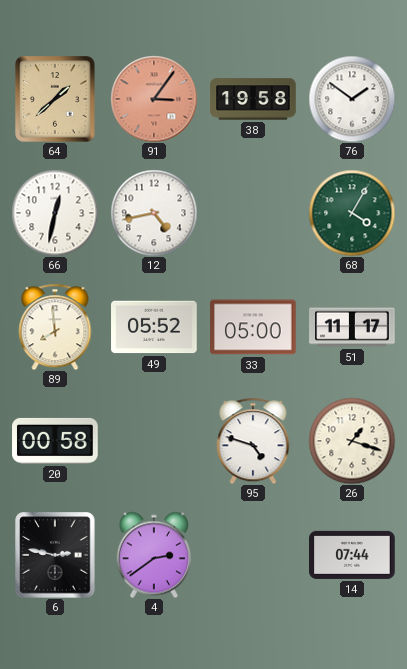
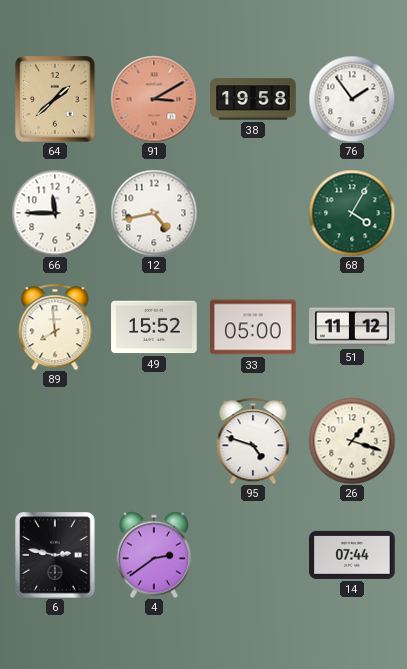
91: 3:06 -> 3:10
76: 1:51 -> 1:54
66: 12:32 -> 11:45
49: 05:52 -> 15:52
51: 11:17 -> 11:12
20: 00:58 -> none
